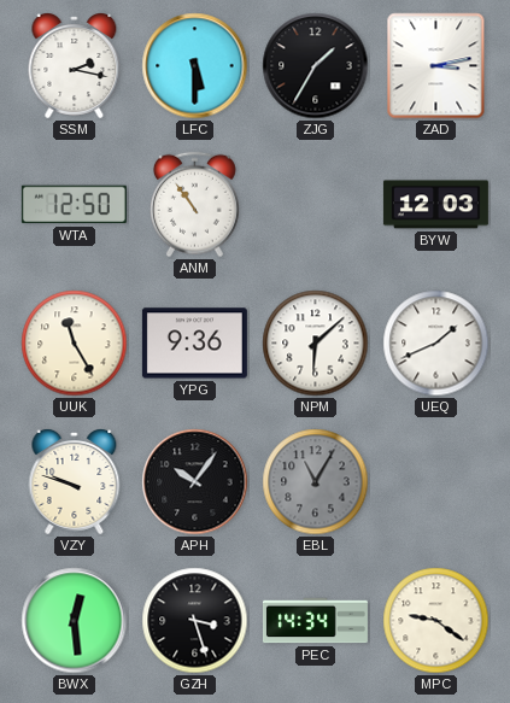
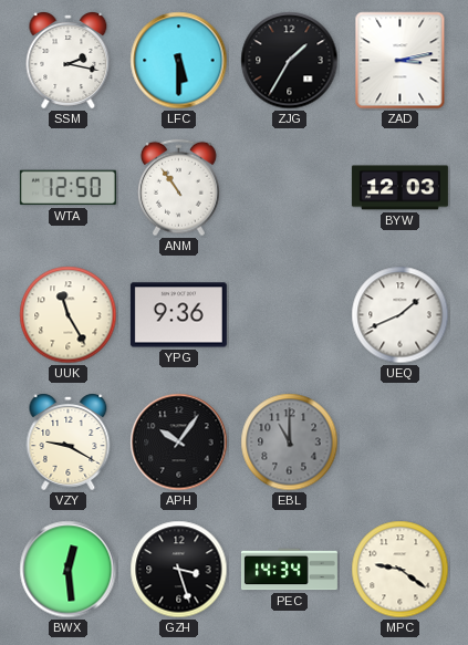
NPM: 6:08 -> none
VZY: 9:48 -> 9:20
EBL: 11:05 -> 11:00
